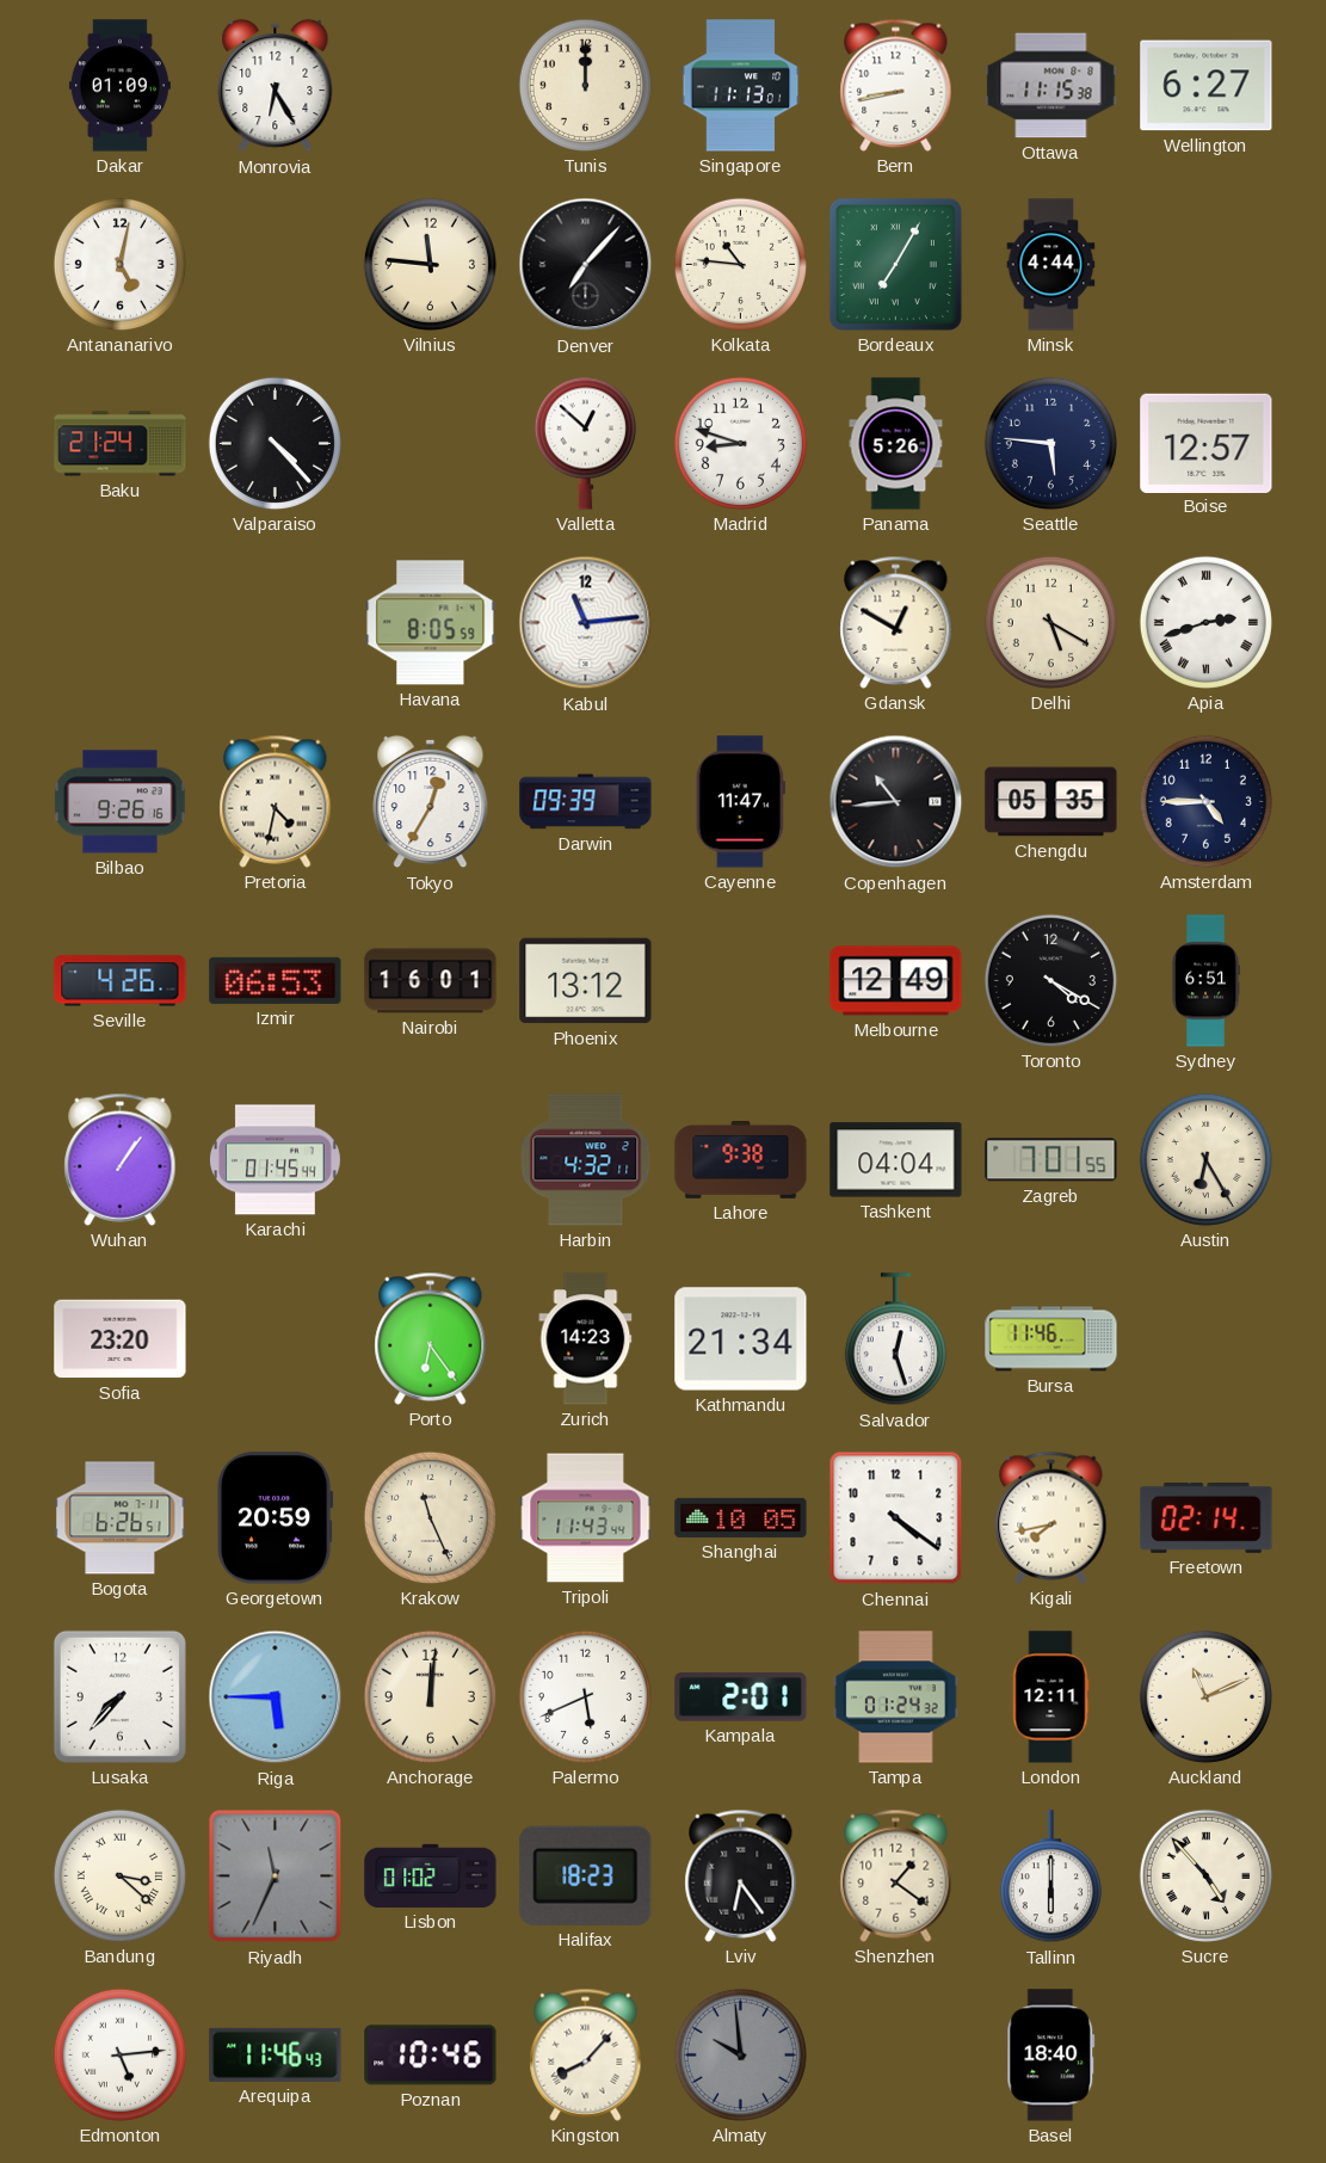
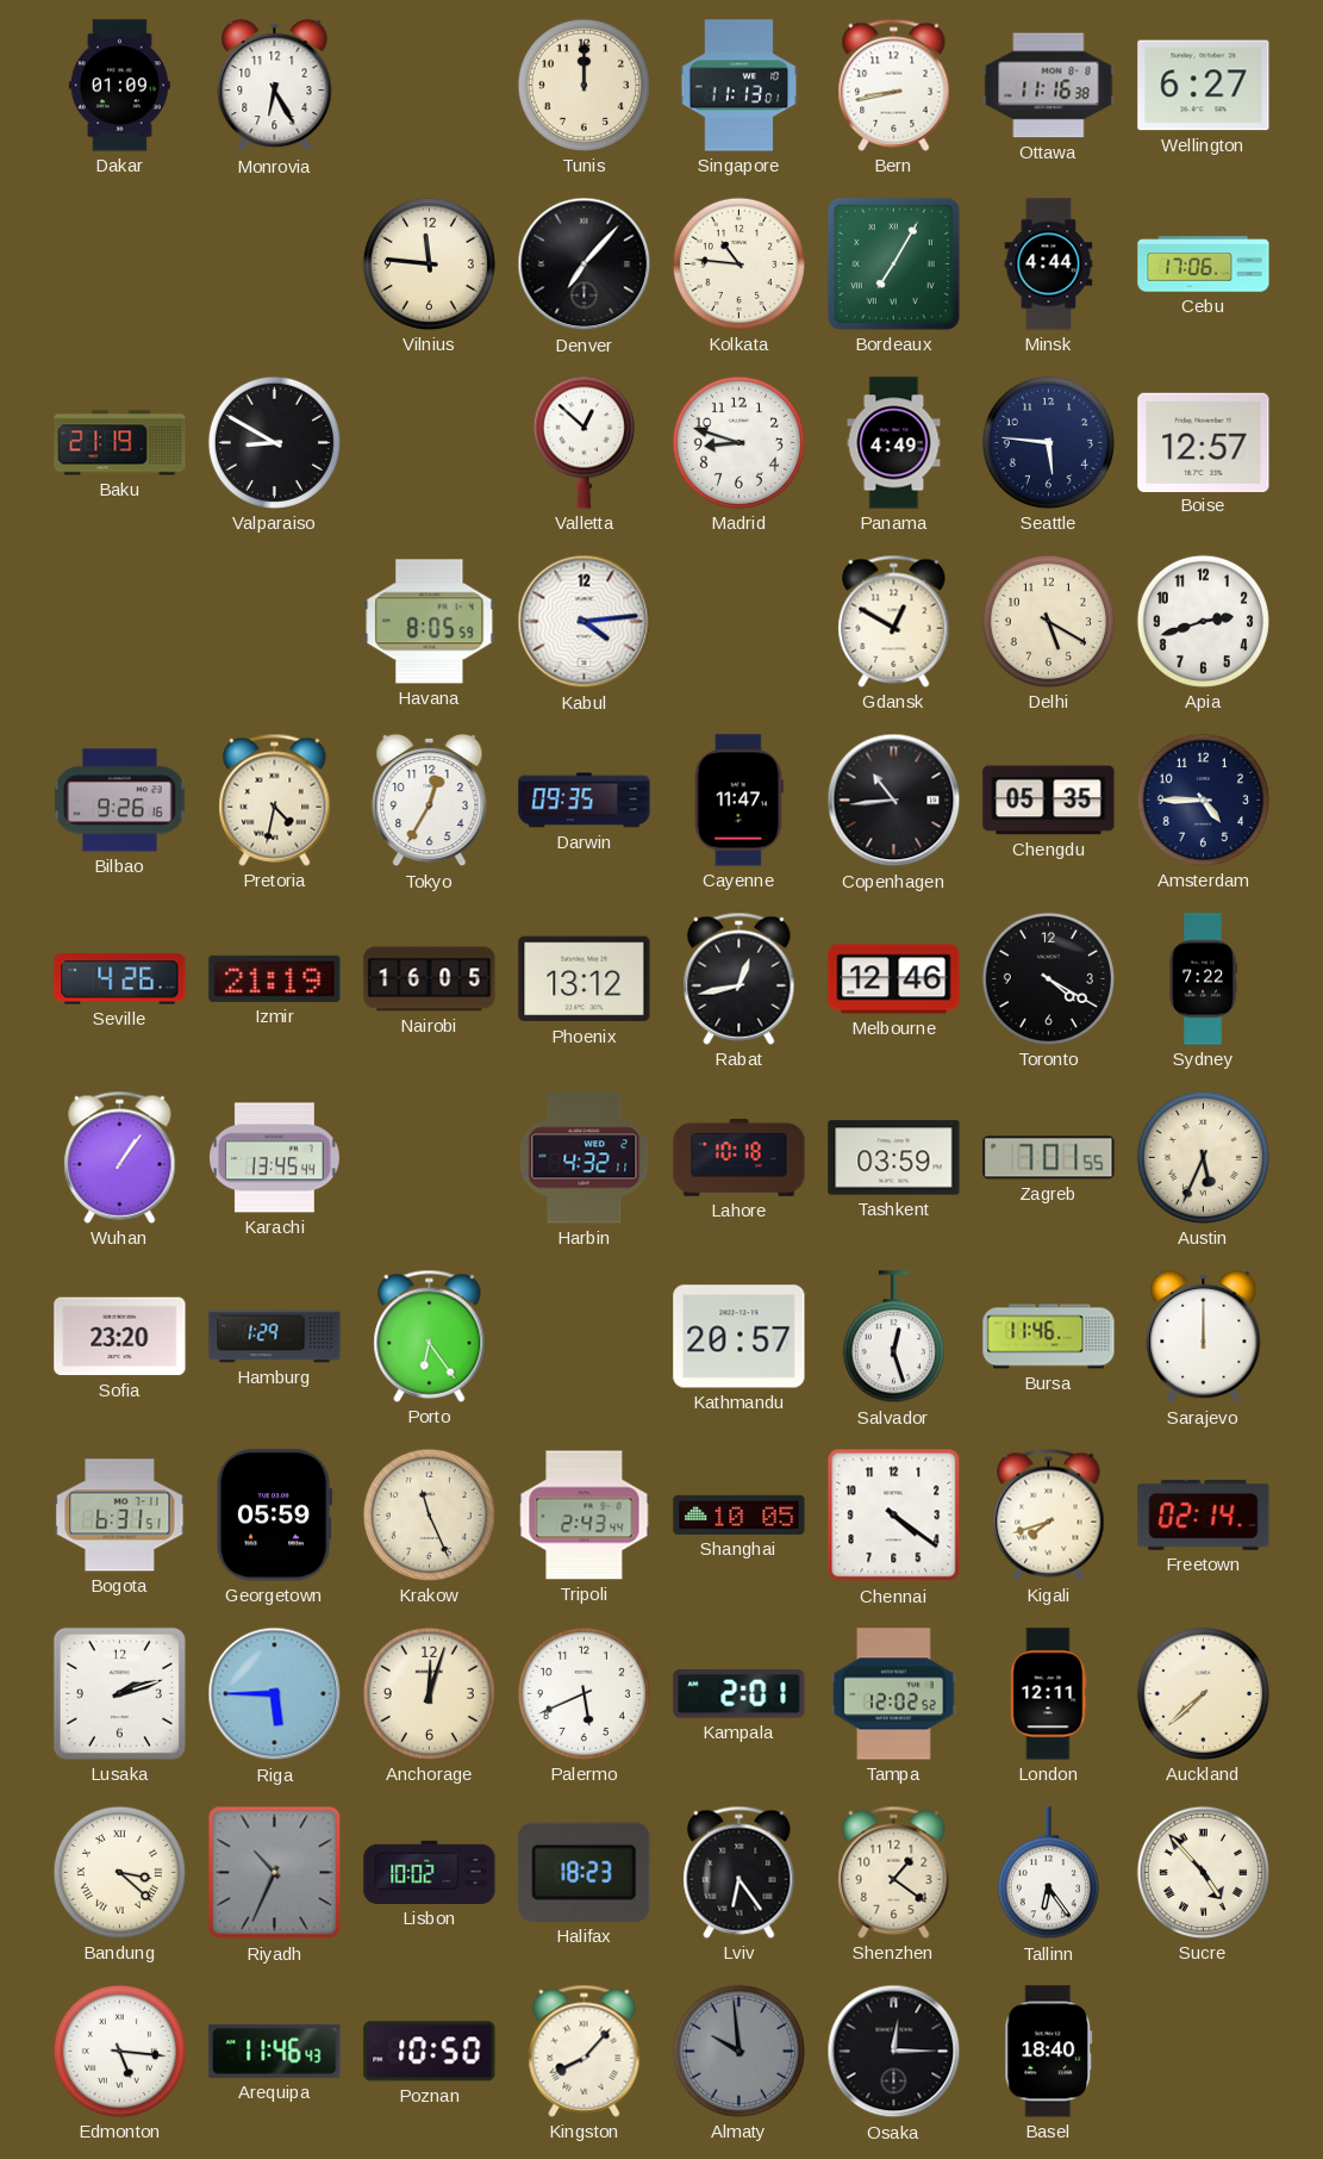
Ottawa: 11:15 -> 11:16
Antananarivo: 5:02 -> none
Cebu: none -> 17:06
Baku: 21:24 -> 21:19
Valparaiso: 4:23 -> 8:50
Panama: 5:26 -> 4:49
Kabul: 11:14 -> 4:14
Apia numerals: Roman -> Arabic
Darwin: 09:39 -> 09:35
Izmir: 06:53 -> 21:19
Nairobi: 16:01 -> 16:05
Rabat: none -> 12:43
Melbourne: 12:49 -> 12:46
Sydney: 6:51 -> 7:22
Karachi: 01:45 -> 13:45
Lahore: 9:38 -> 10:18
Tashkent: 04:04 -> 03:59
Austin: 6:25 -> 5:34
Hamburg: none -> 1:29
Zurich: 14:23 -> none
Kathmandu: 21:34 -> 20:57
Sarajevo: none -> 12:00
Bogota: 6:26 -> 6:31
Georgetown: 20:59 -> 05:59
Tripoli: 11:43 -> 2:43
Kigali: 7:43 -> 7:42
Lusaka: 7:37 -> 2:12
Anchorage: 12:01 -> 12:03
Tampa: 01:24 -> 12:02
Auckland: 11:11 -> 7:38
Riyadh: 11:34 -> 10:34
Lisbon: 01:02 -> 10:02
Tallinn: 6:00 -> 6:24
Edmonton: 5:14 -> 5:16
Poznan: 10:46 -> 10:50
Osaka: none -> 12:15
